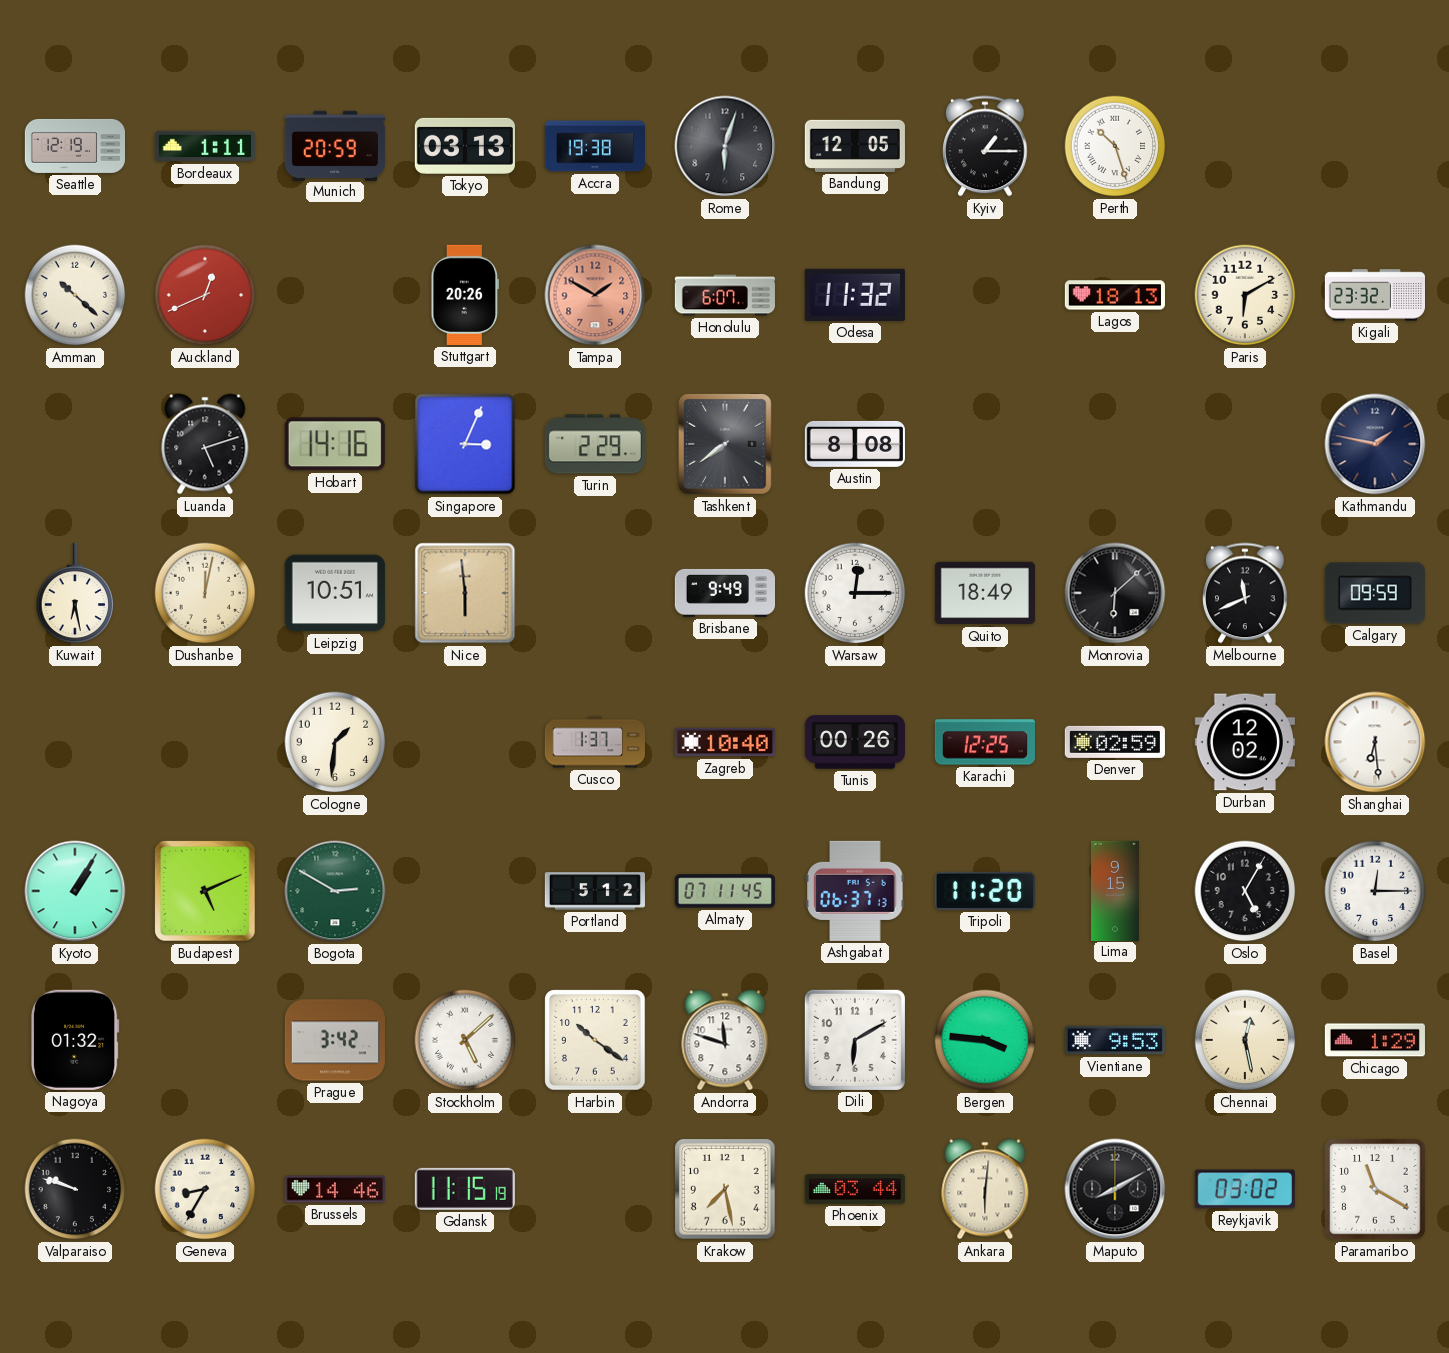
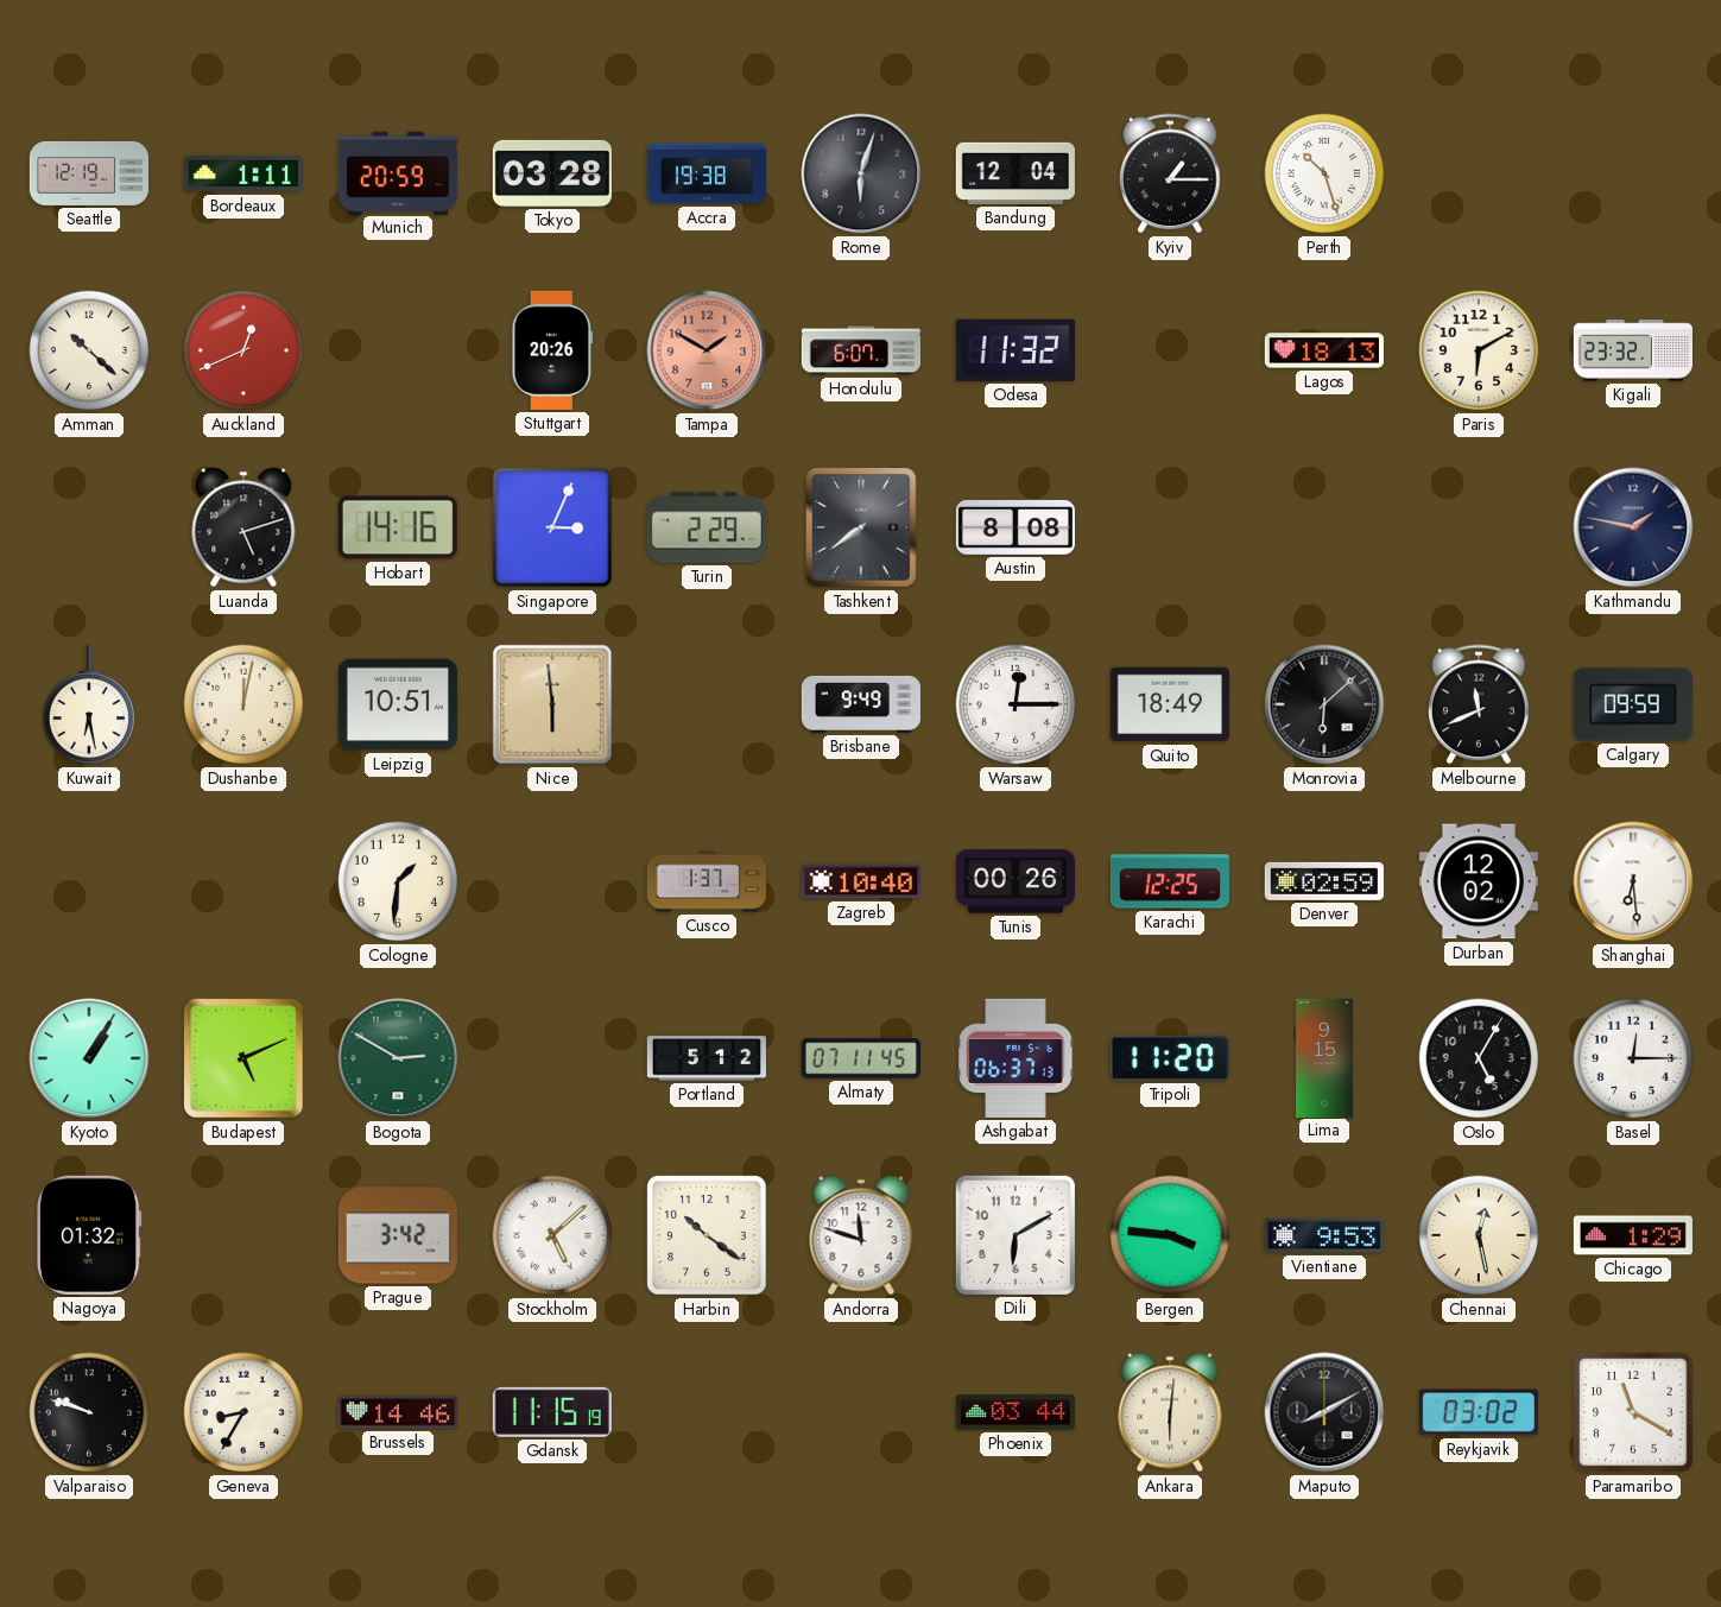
Tokyo: 03:13 -> 03:28
Bandung: 12:05 -> 12:04
Krakow: 7:28 -> none
